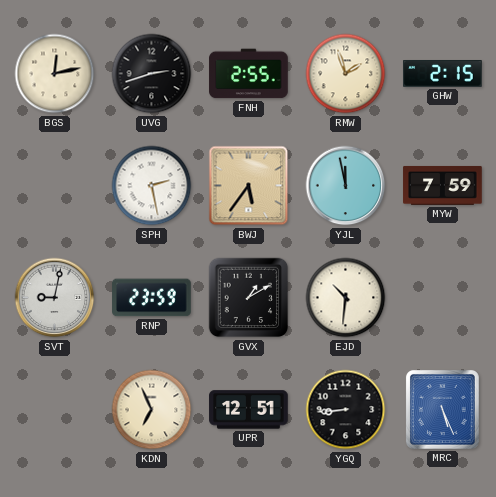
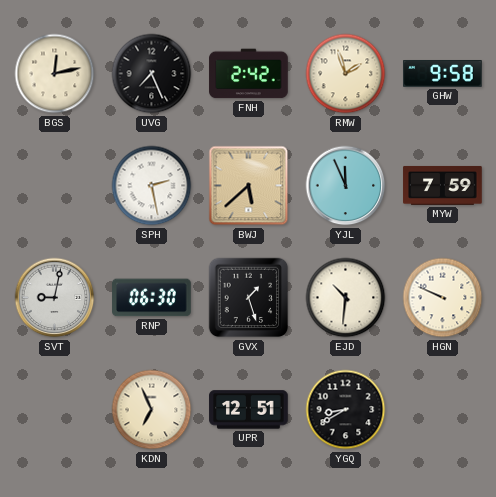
UVG: 2:42 -> 7:26
FNH: 2:55 -> 2:42
GHW: 2:15 -> 9:58
BWJ: 5:36 -> 5:38
YJL: 11:58 -> 11:56
RNP: 23:59 -> 06:30
GVX: 1:10 -> 1:27
HGN: none -> 9:49
YGQ: 8:44 -> 8:40
MRC: 5:26 -> none
